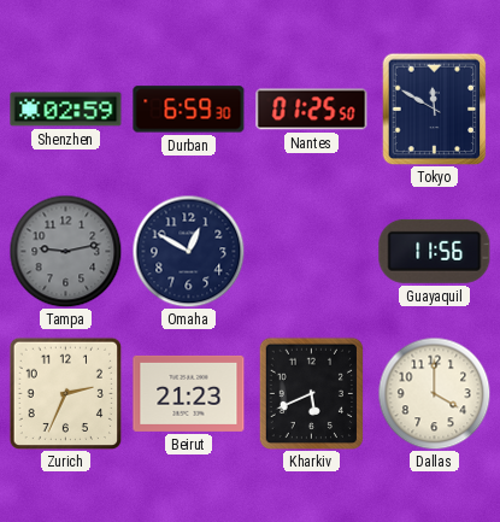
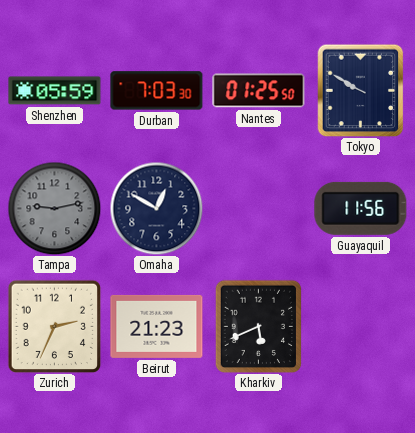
Shenzhen: 02:59 -> 05:59
Durban: 6:59 -> 7:03
Tokyo: 11:50 -> 9:50
Dallas: 4:00 -> none
